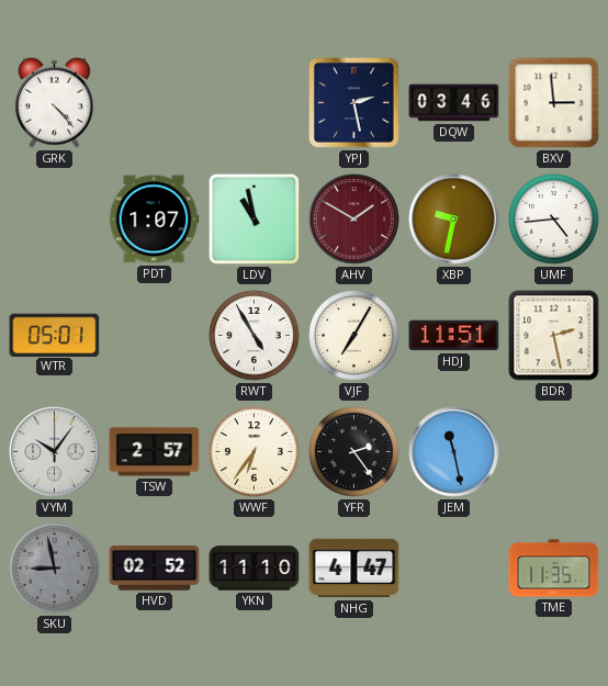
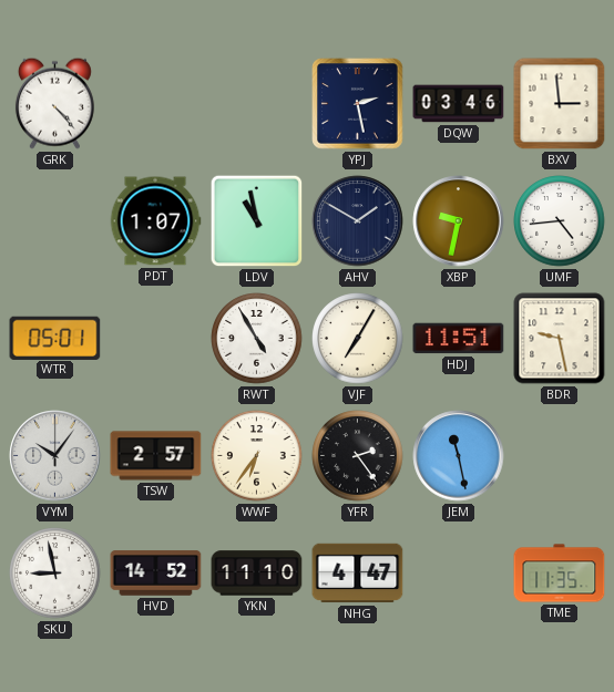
AHV dial: burgundy -> navy
BDR: 2:28 -> 9:28
SKU dial: grey -> white
HVD: 02:52 -> 14:52
